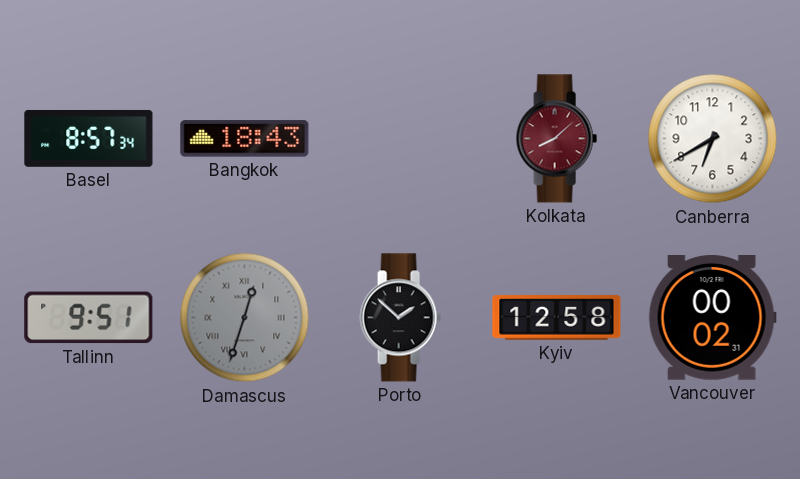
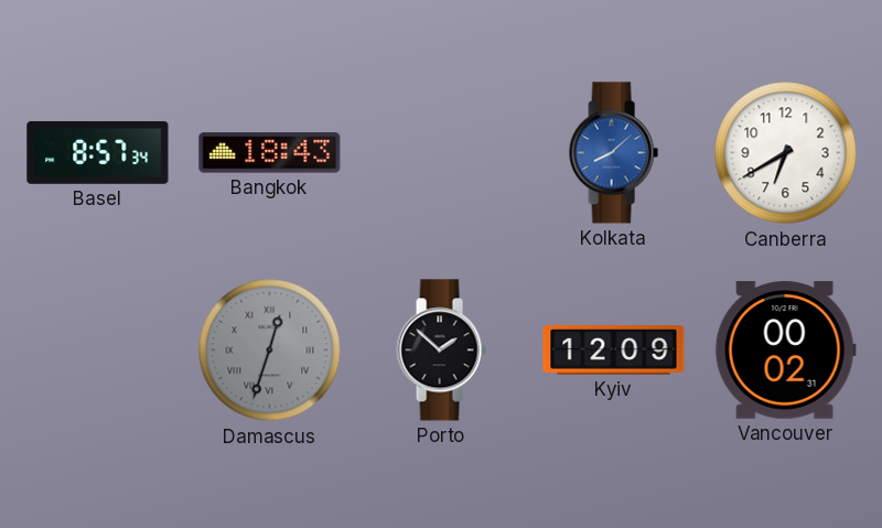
Kolkata dial: burgundy -> blue
Tallinn: 9:51 -> none
Kyiv: 12:58 -> 12:09
